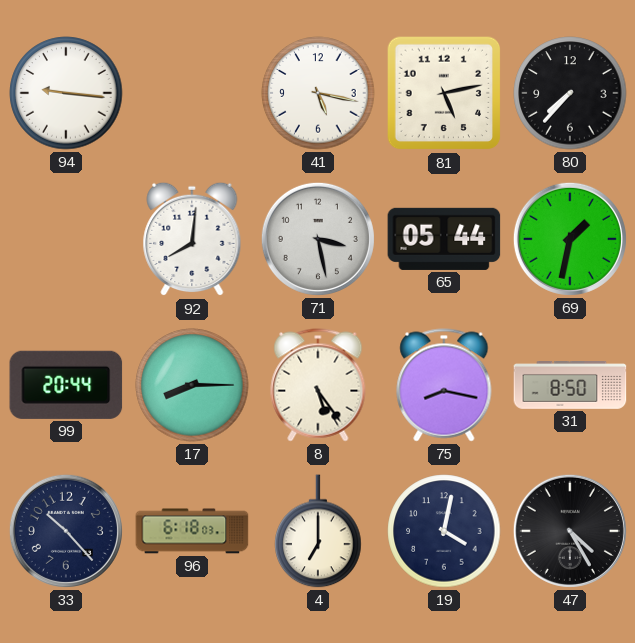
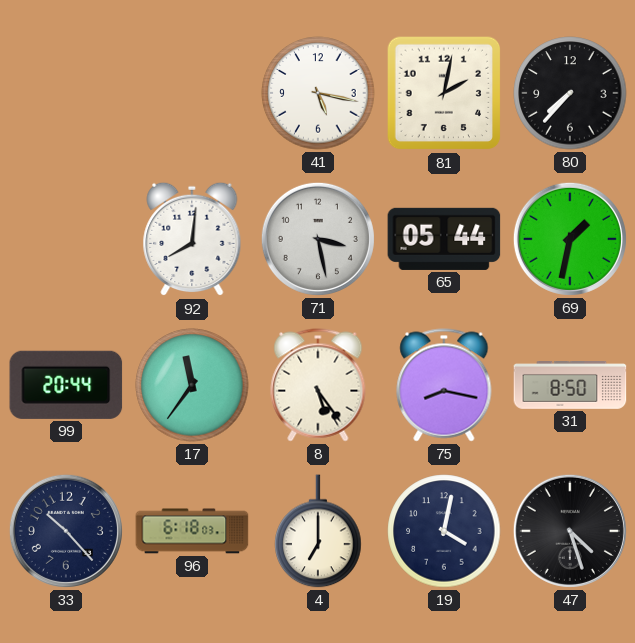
94: 9:16 -> none
81: 5:13 -> 2:02
17: 8:15 -> 11:36
47: 4:25 -> 4:27
